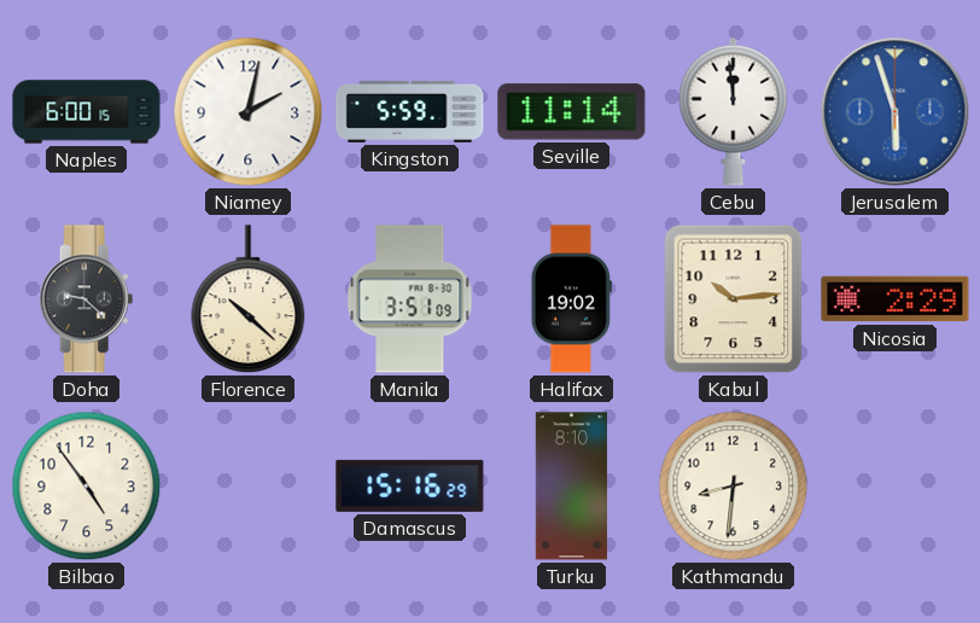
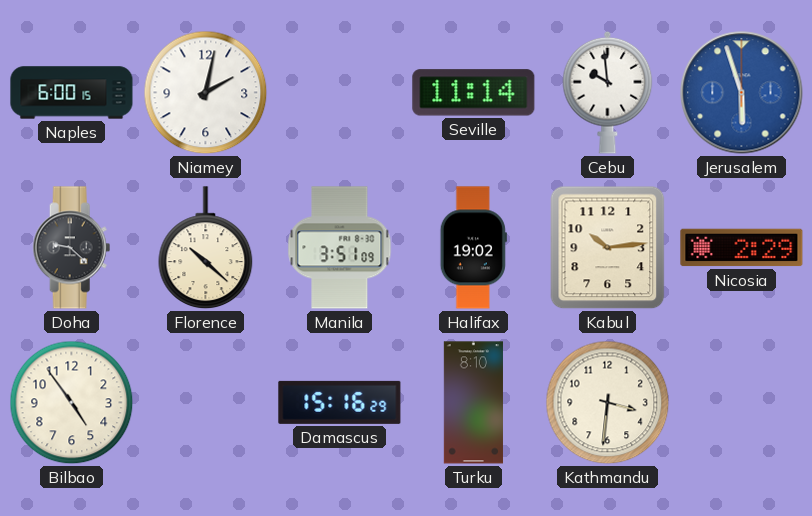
Kingston: 5:59 -> none
Cebu: 11:59 -> 9:59
Kathmandu: 8:31 -> 3:31
